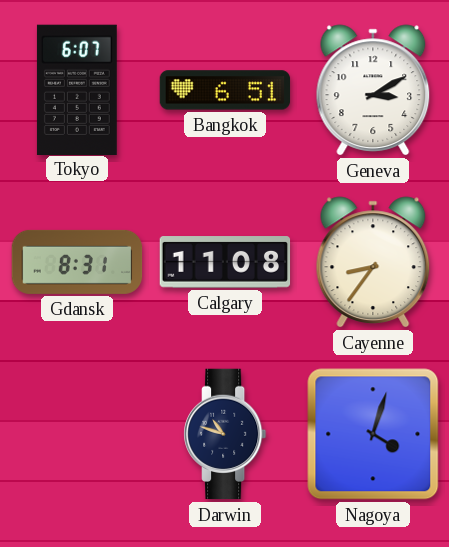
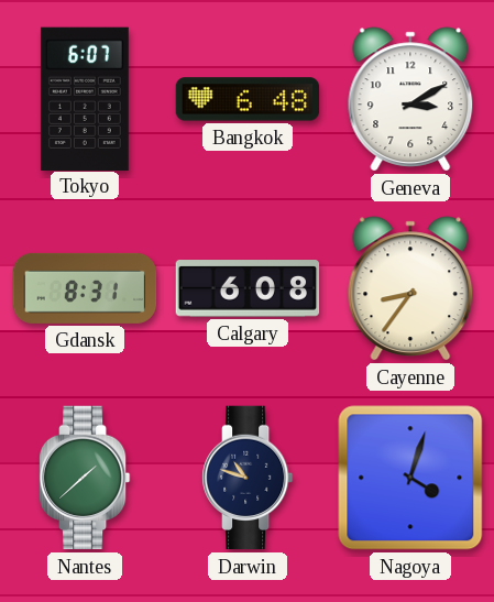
Bangkok: 6:51 -> 6:48
Calgary: 11:08 -> 6:08
Nantes: none -> 1:38
